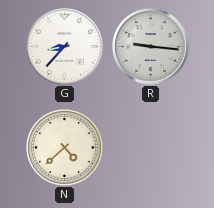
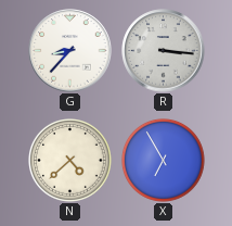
R: 9:16 -> 3:16
X: none -> 6:55
